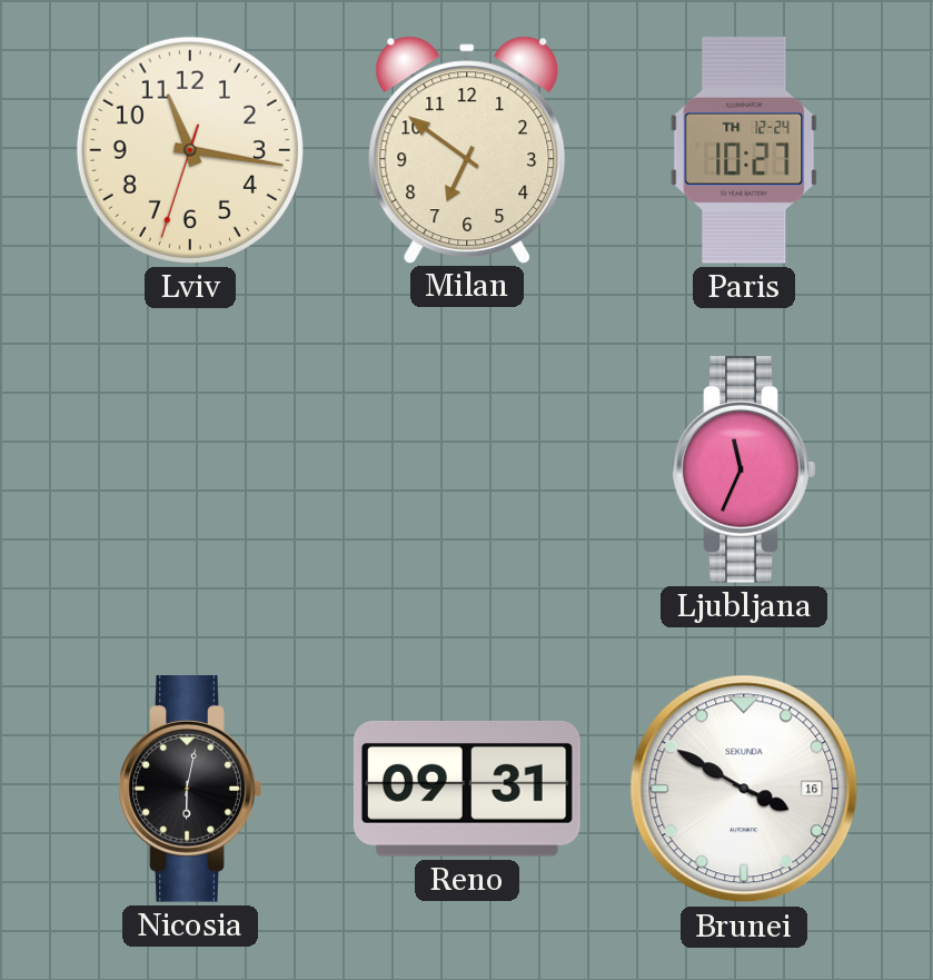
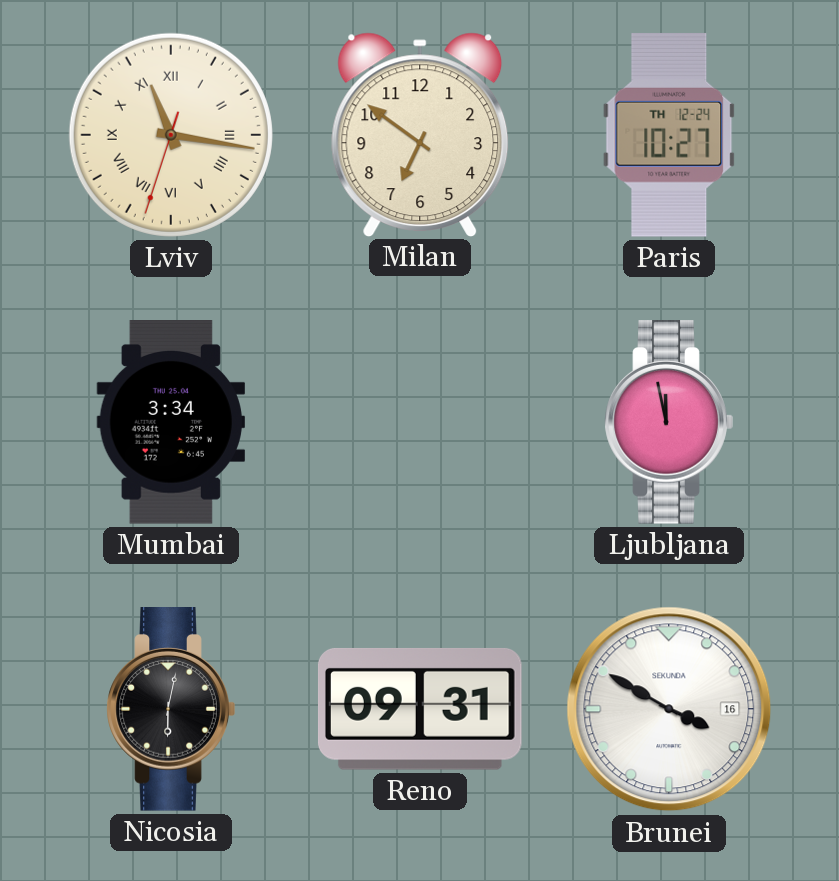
Lviv numerals: Arabic -> Roman
Mumbai: none -> 3:34
Ljubljana: 11:34 -> 11:58
